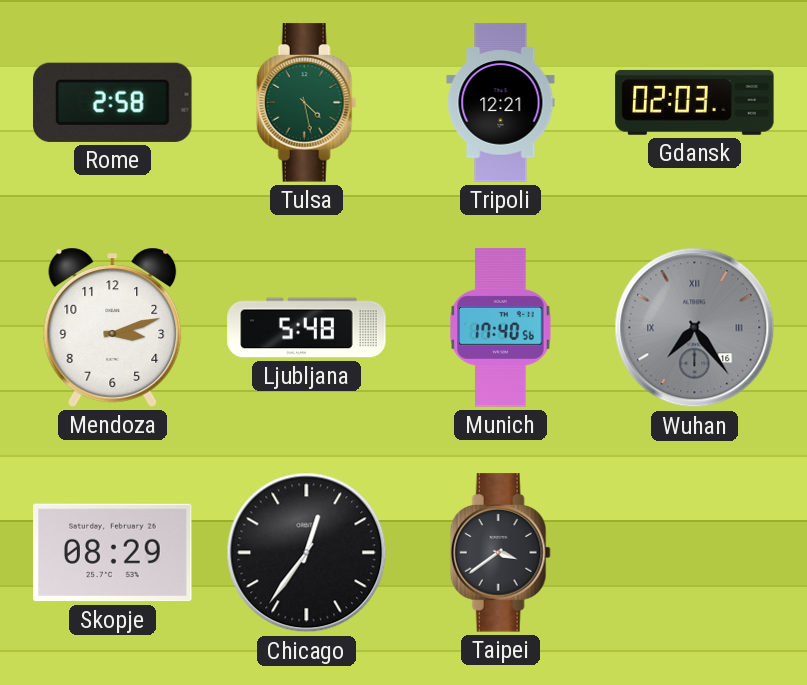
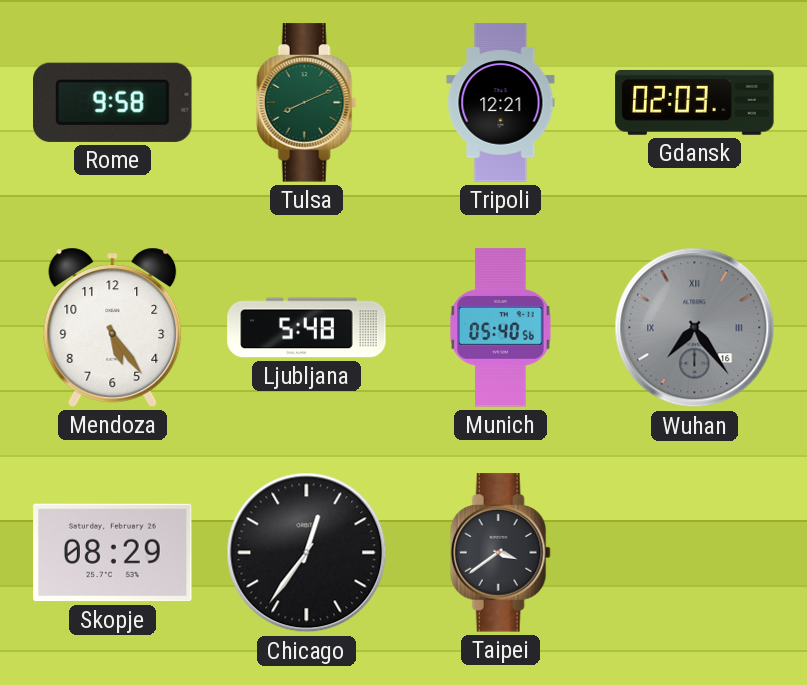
Rome: 2:58 -> 9:58
Tulsa: 4:28 -> 8:11
Mendoza: 3:12 -> 5:24
Munich: 17:40 -> 05:40
